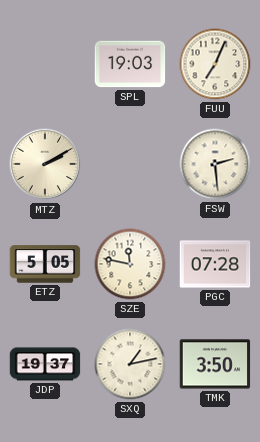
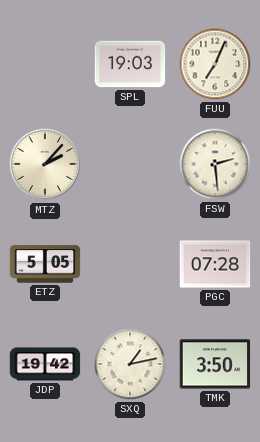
MTZ: 2:10 -> 2:07
SZE: 11:47 -> none
JDP: 19:37 -> 19:42
